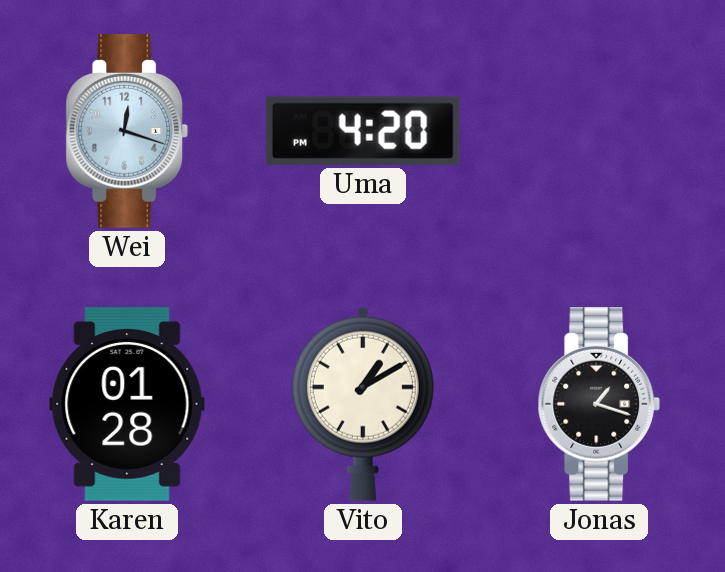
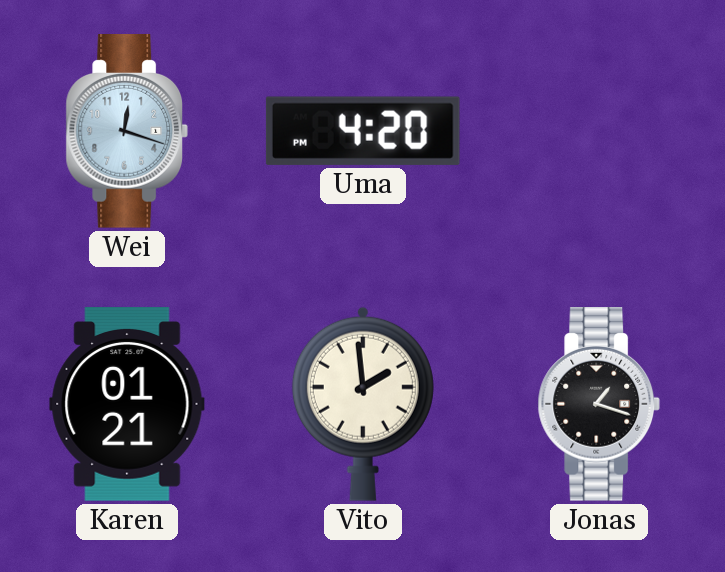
Karen: 01:28 -> 01:21
Vito: 1:10 -> 1:59
